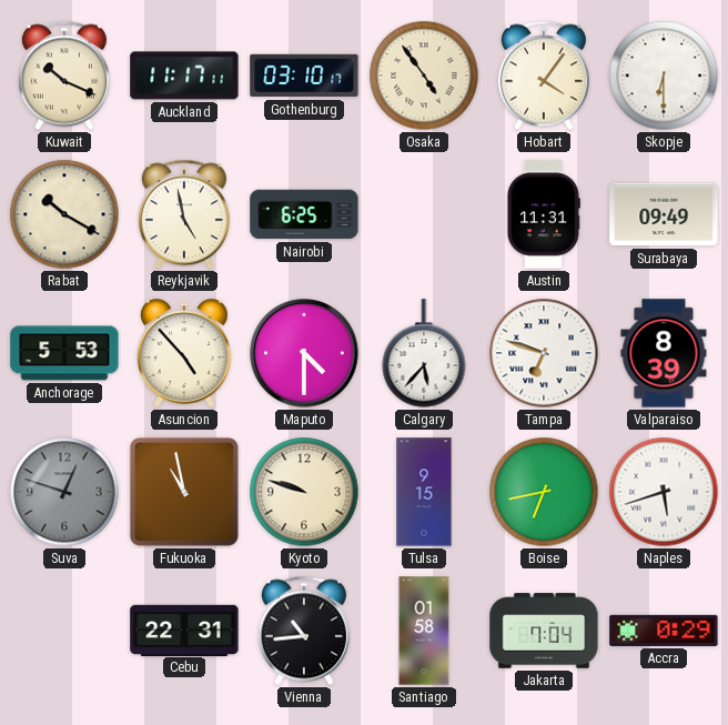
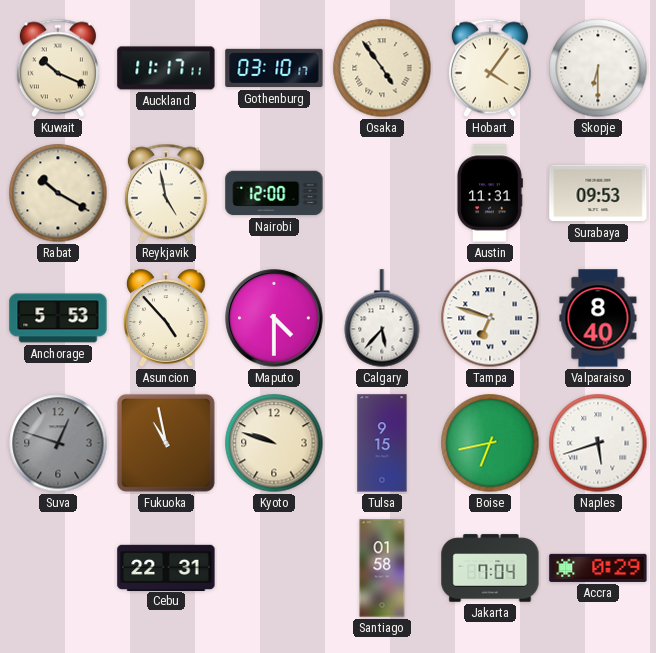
Nairobi: 6:25 -> 12:00
Surabaya: 09:49 -> 09:53
Valparaiso: 8:39 -> 8:40
Vienna: 10:44 -> none
